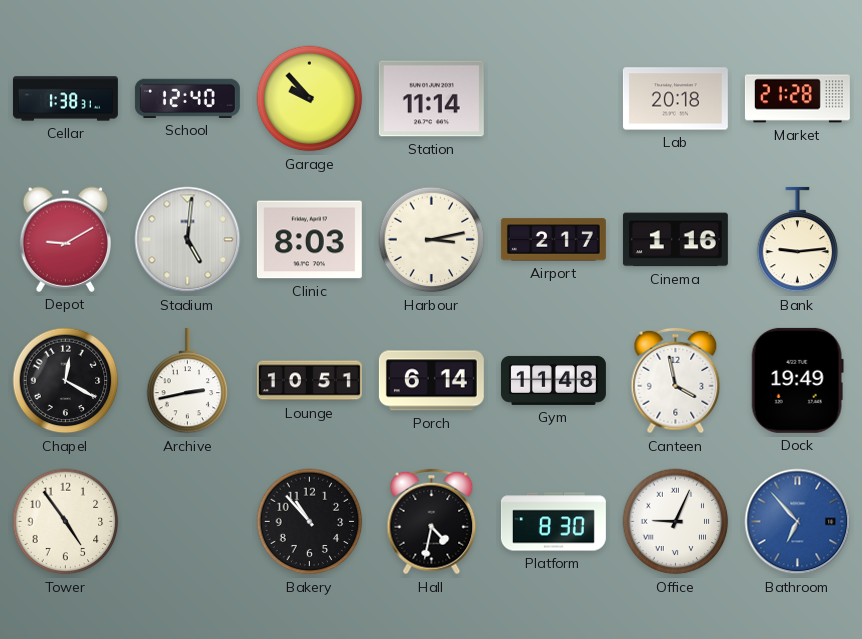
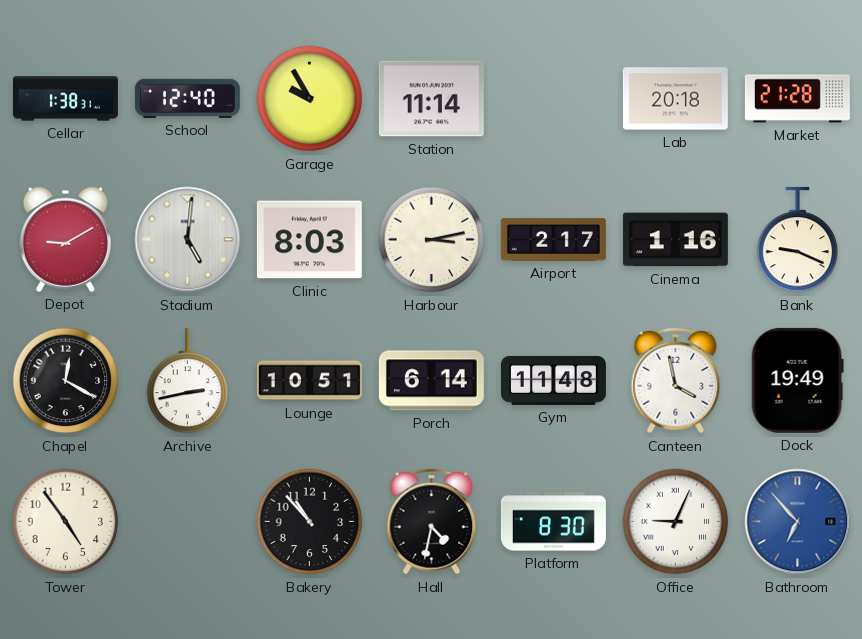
Garage: 9:53 -> 9:55
Bank: 9:14 -> 9:19
